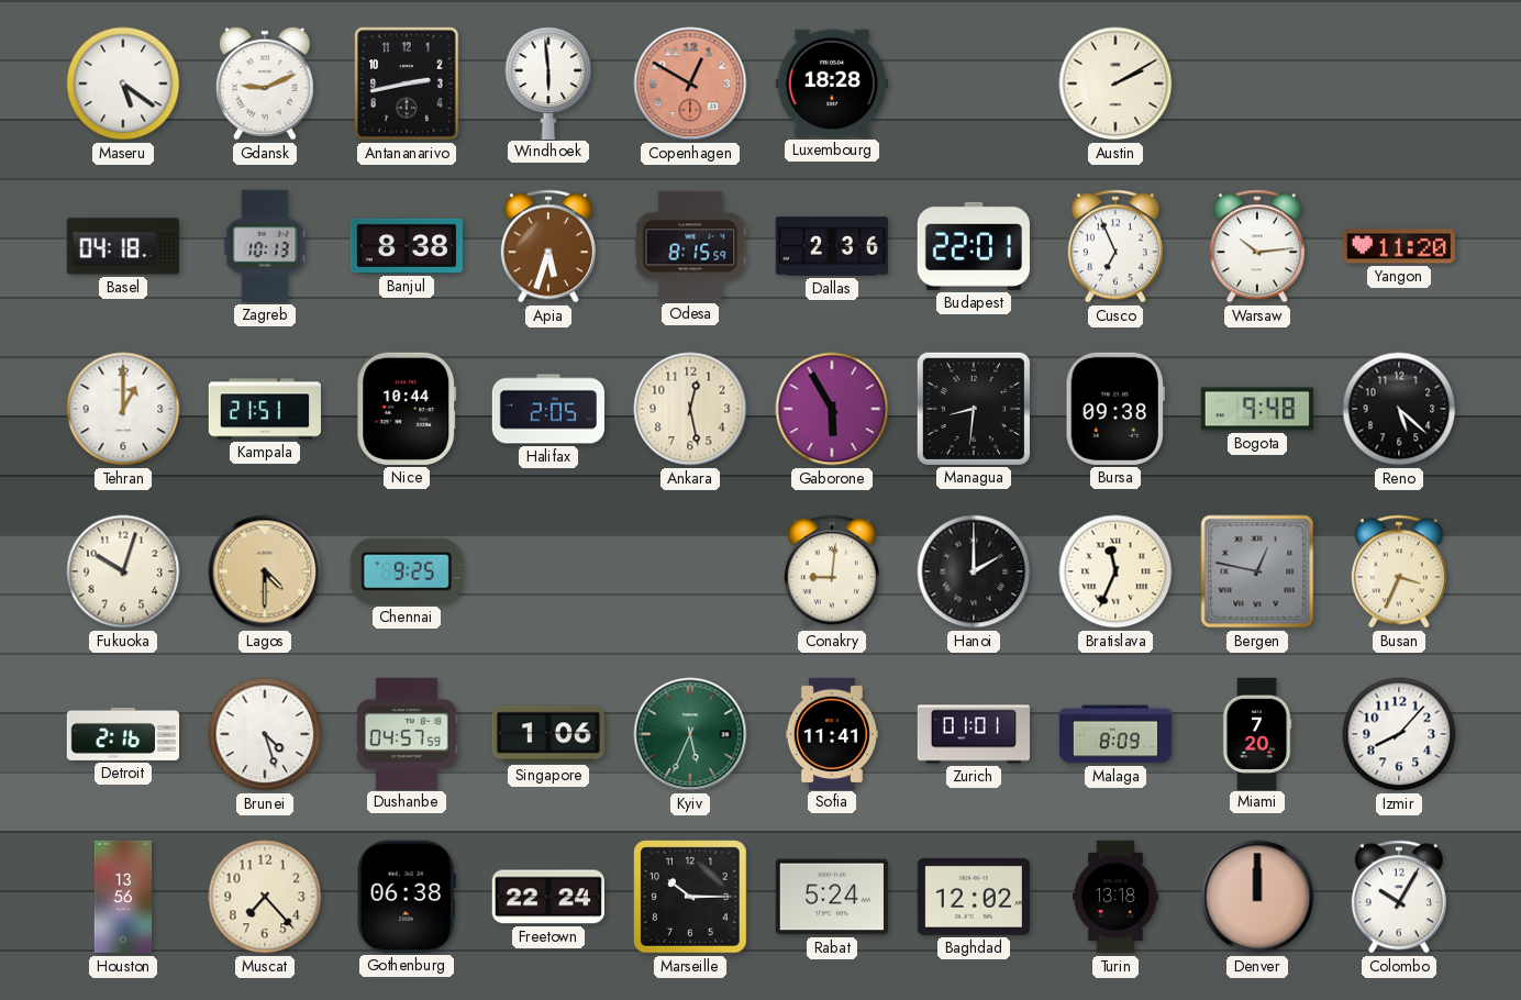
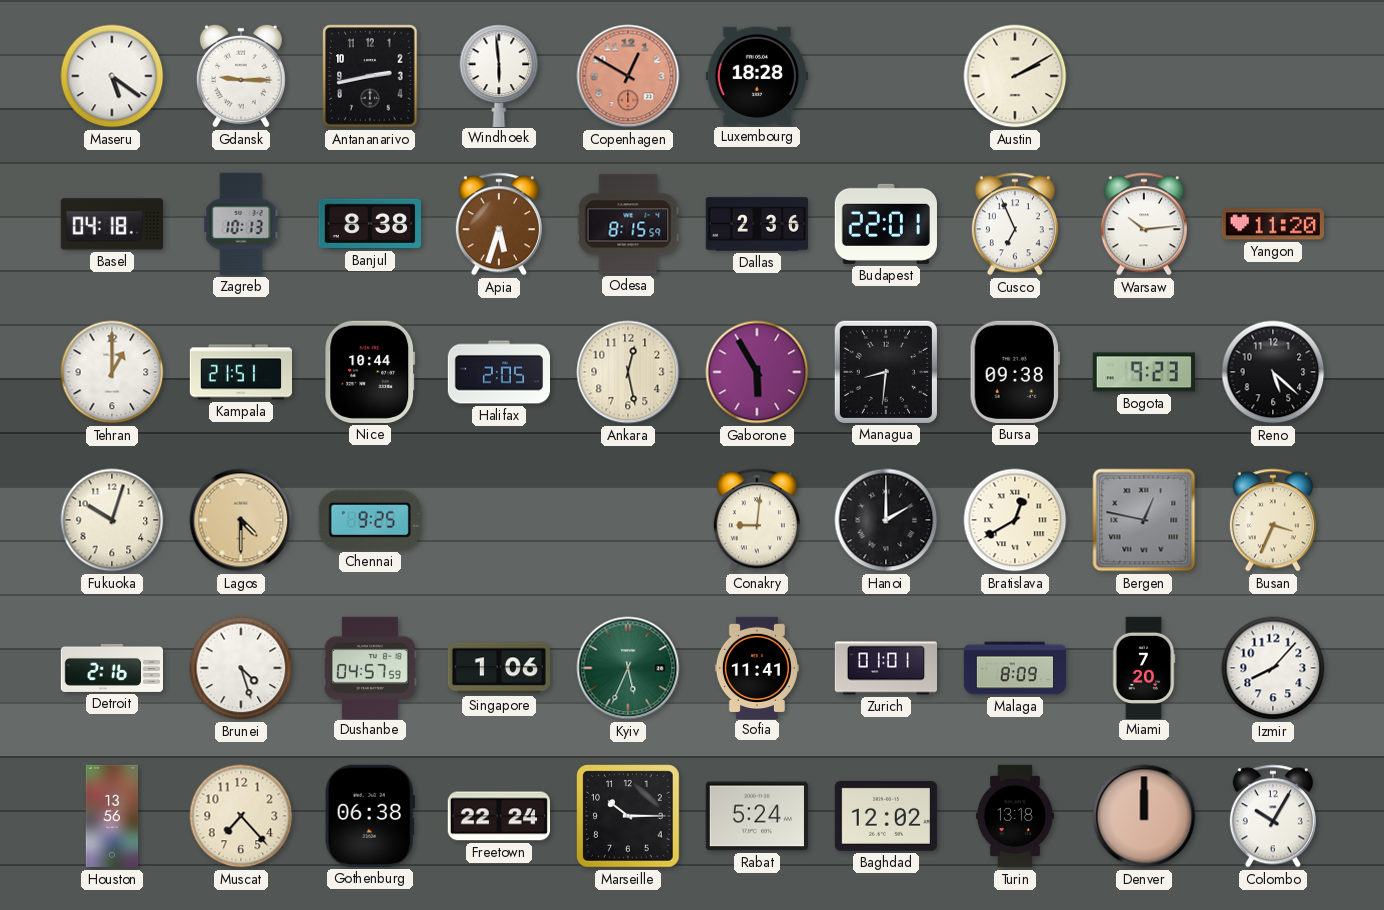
Gdansk: 9:11 -> 9:15
Bogota: 9:48 -> 9:23
Bratislava: 11:34 -> 12:40
